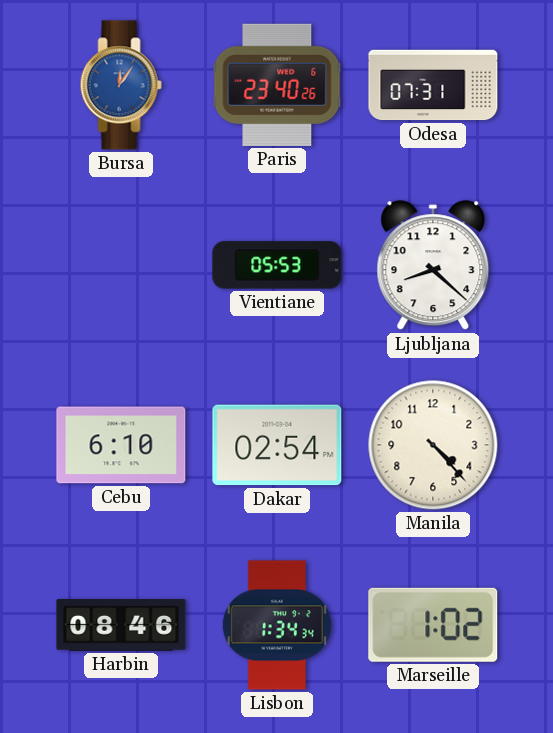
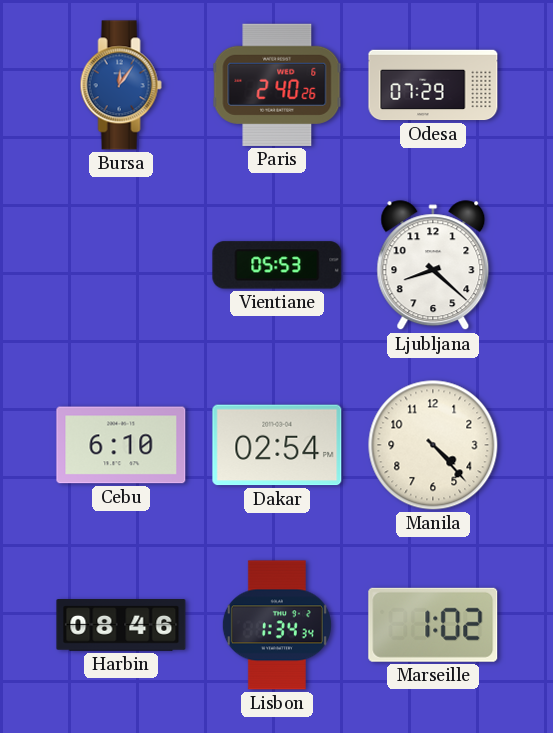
Paris: 23:40 -> 2:40
Odesa: 07:31 -> 07:29
